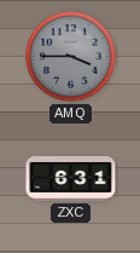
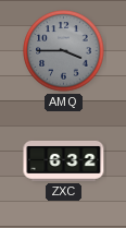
ZXC: 6:31 -> 6:32
